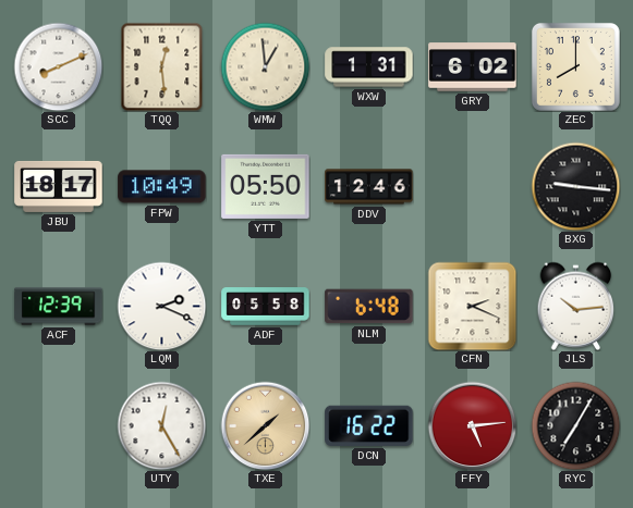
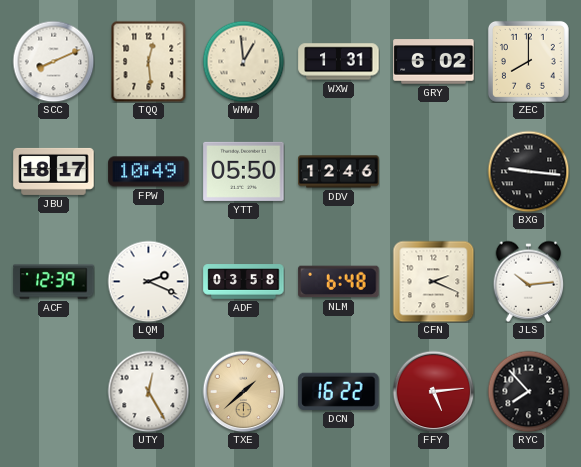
ADF: 05:58 -> 03:58
RYC: 7:05 -> 7:53
